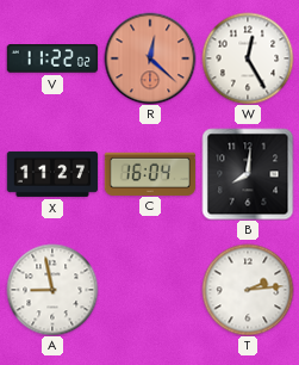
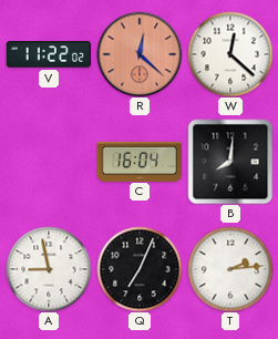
W: 12:25 -> 12:22
X: 11:27 -> none
Q: none -> 7:04
